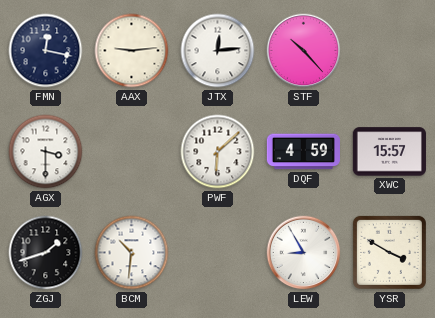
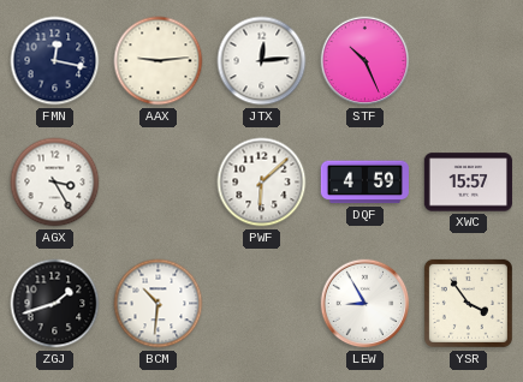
STF: 10:23 -> 10:26
AGX: 3:30 -> 3:25
YSR: 3:50 -> 3:54
